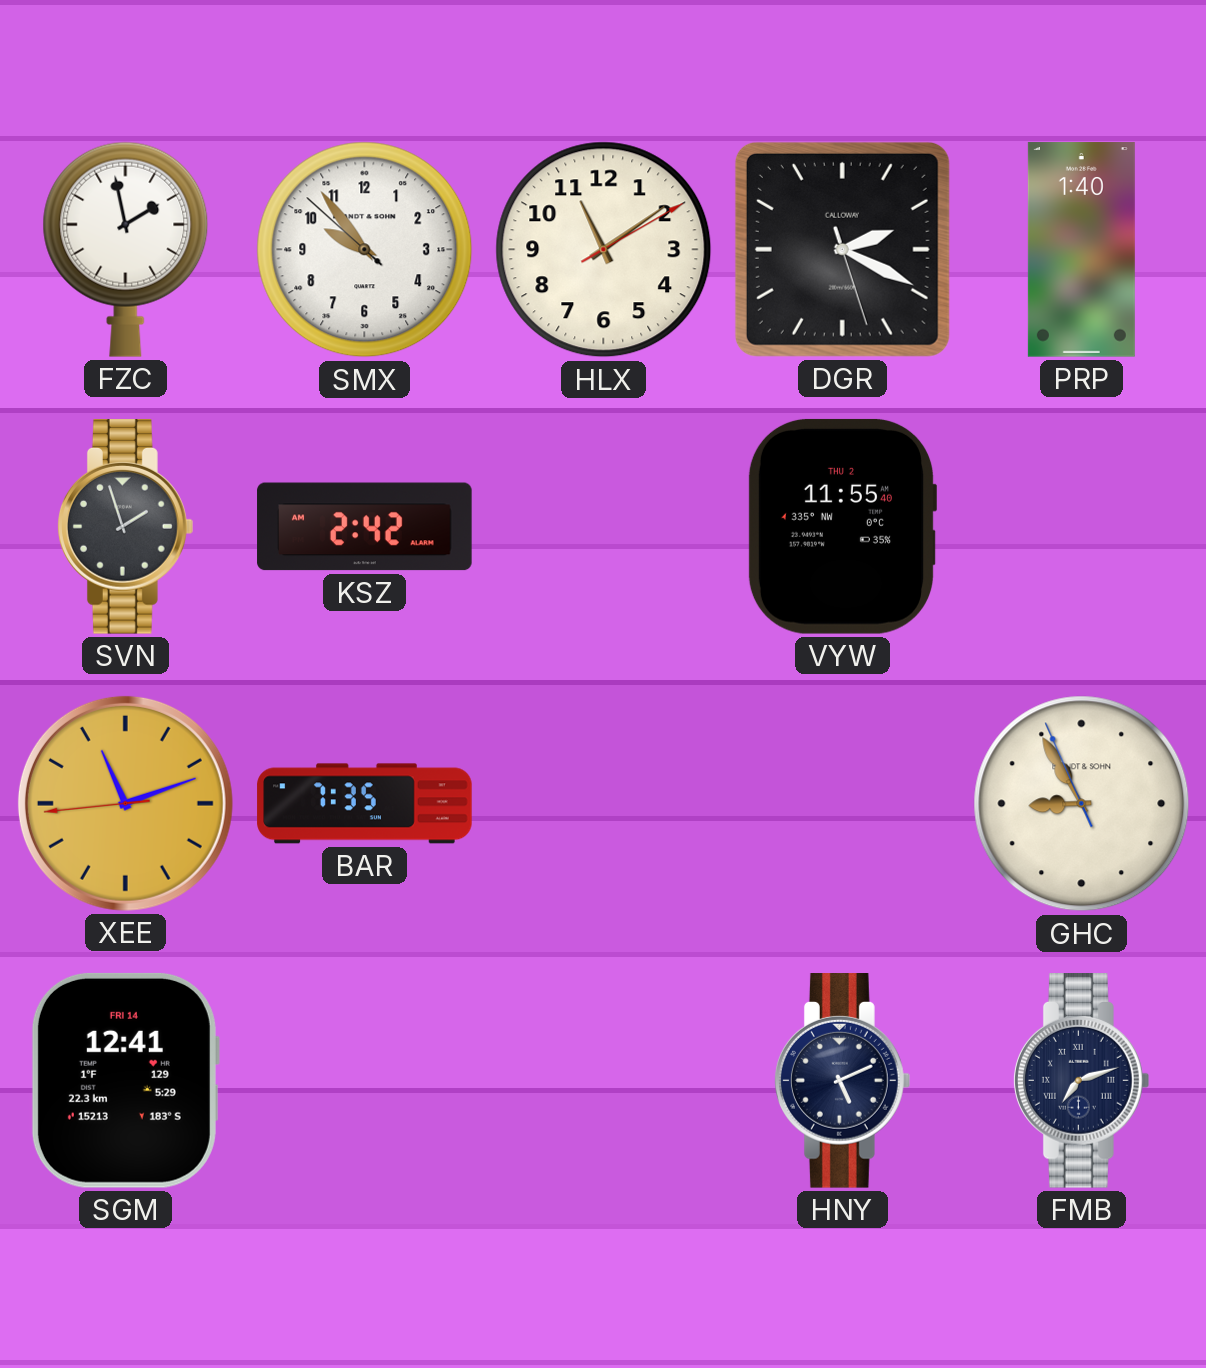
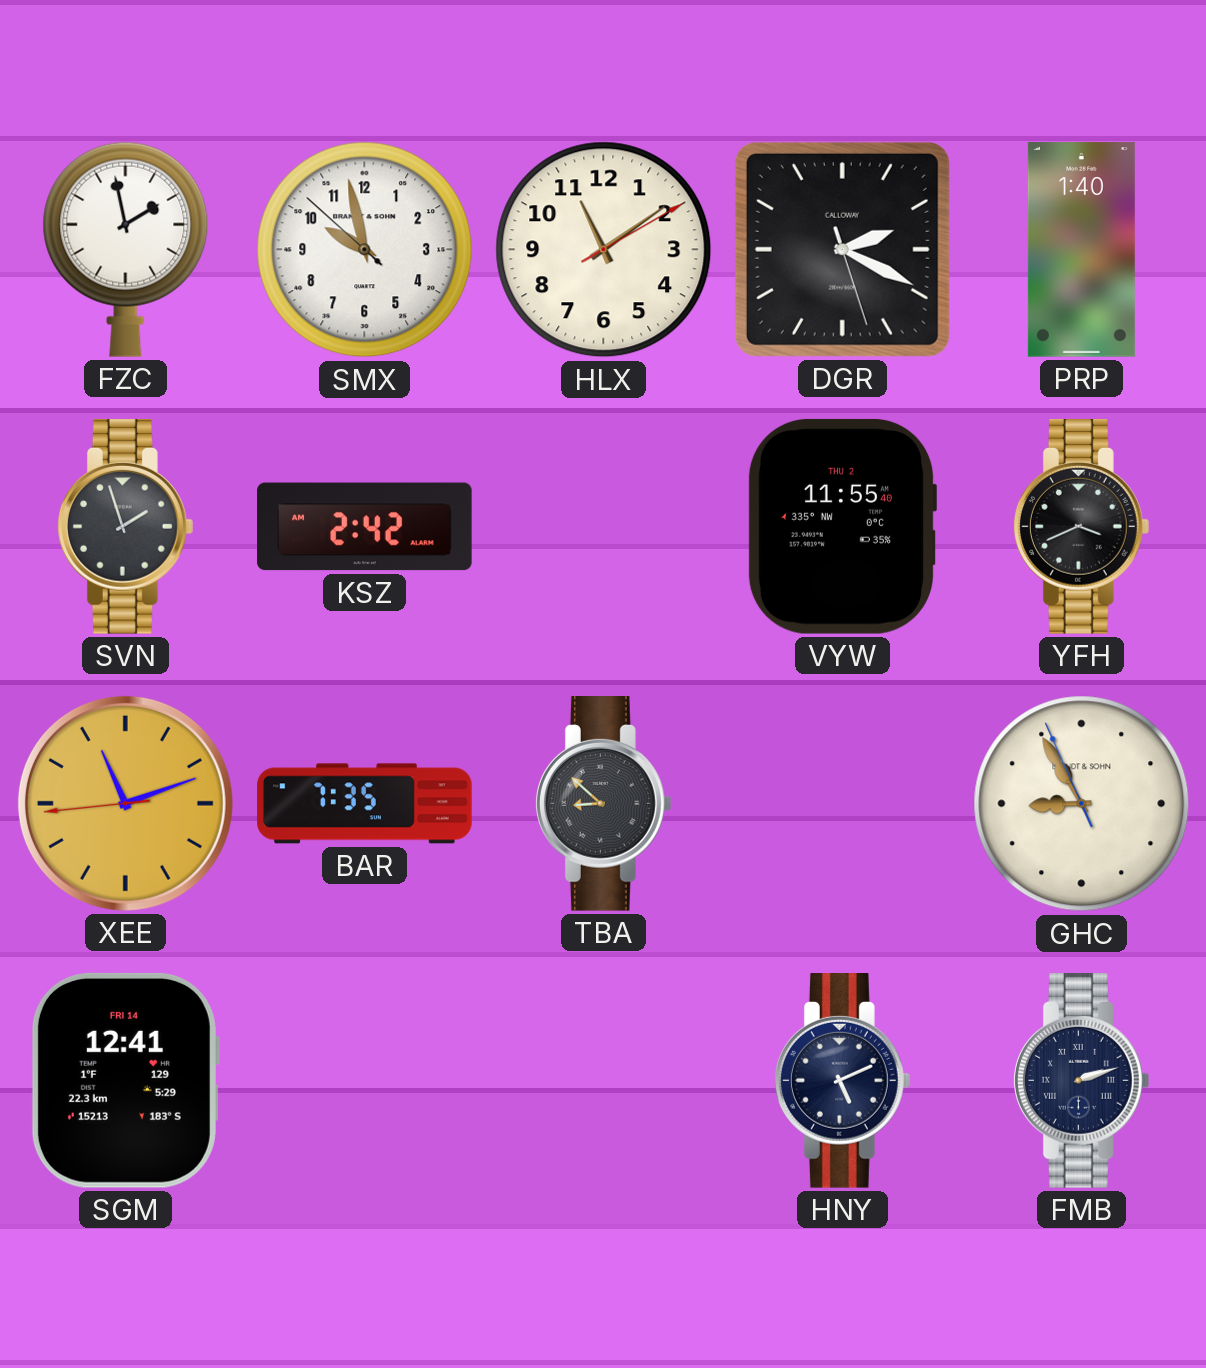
SMX: 9:53 -> 9:57
YFH: none -> 3:41
TBA: none -> 8:52
FMB: 7:12 -> 2:12
